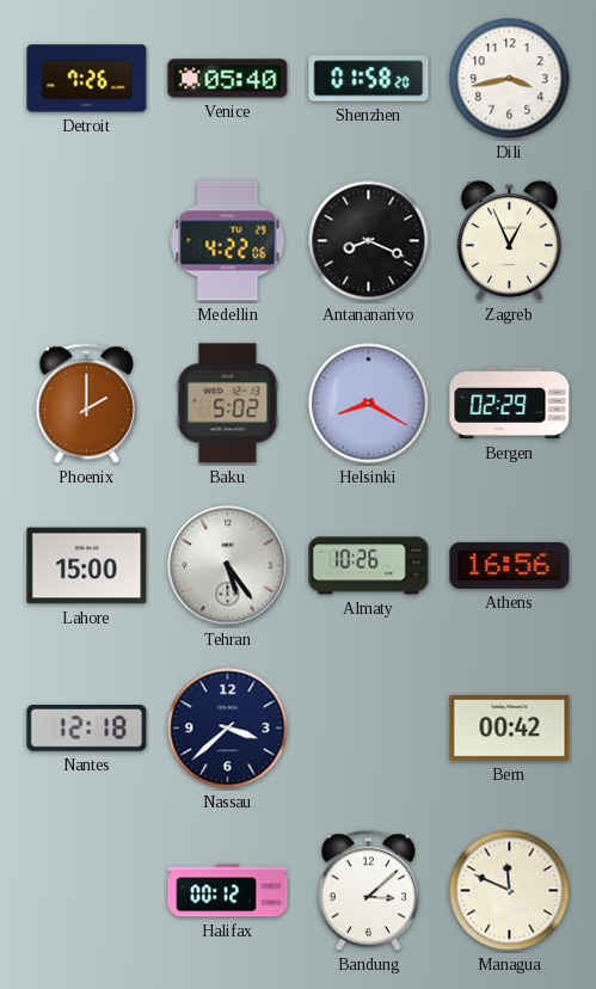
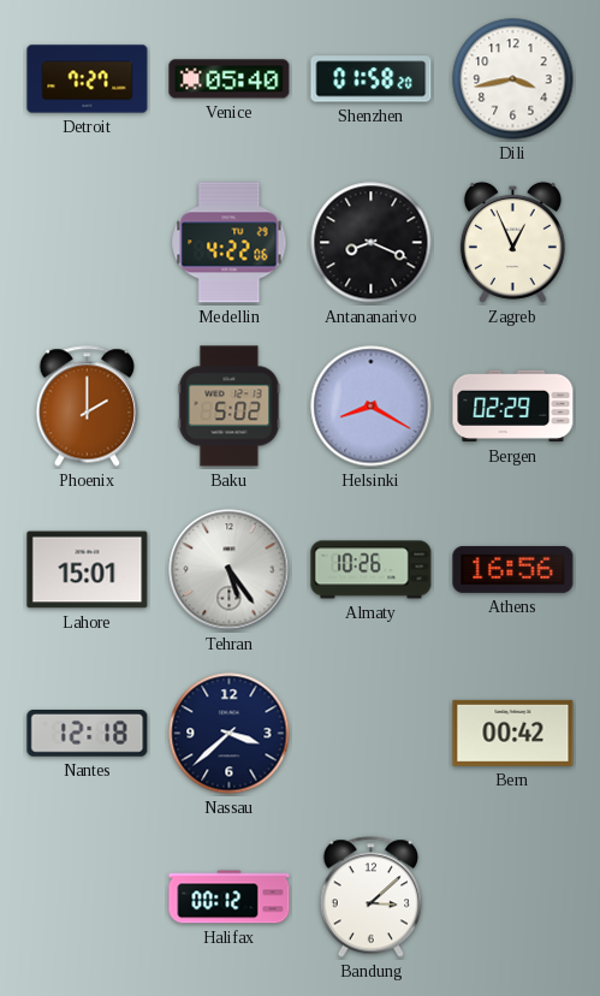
Detroit: 7:26 -> 7:27
Lahore: 15:00 -> 15:01
Managua: 11:49 -> none
